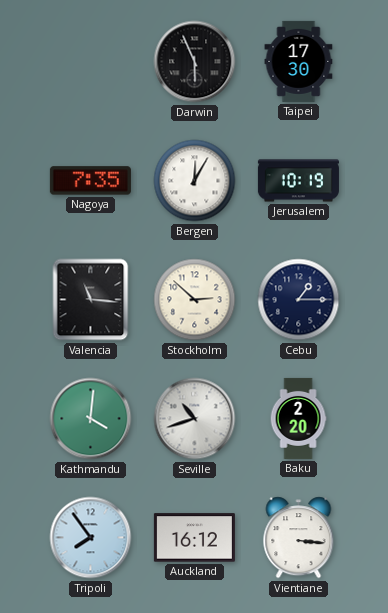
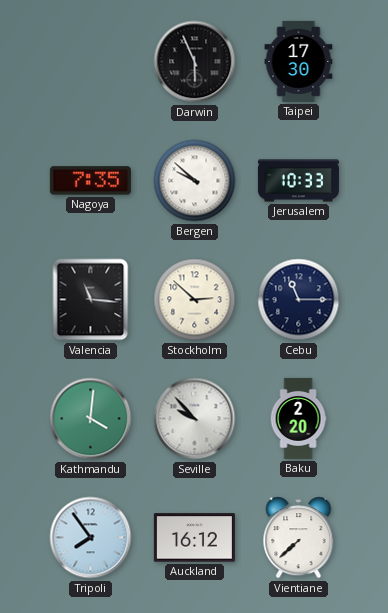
Bergen: 12:05 -> 9:52
Jerusalem: 10:19 -> 10:33
Cebu: 1:15 -> 11:15
Seville: 10:42 -> 9:53
Vientiane: 3:16 -> 7:38
